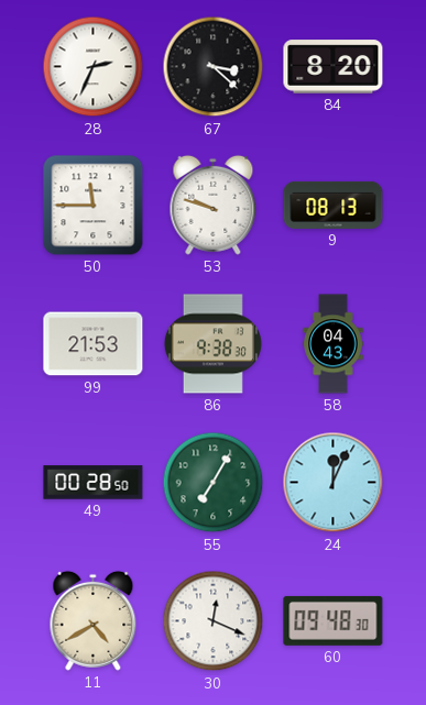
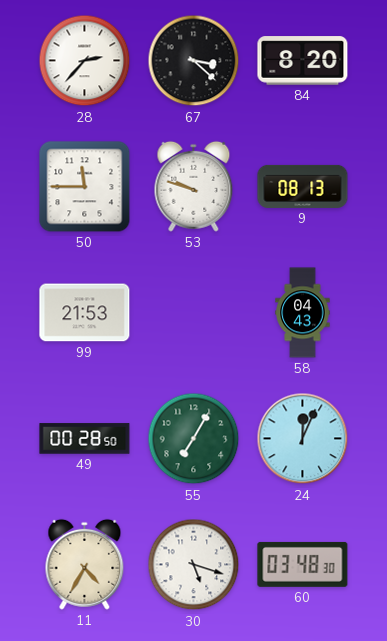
28: 2:34 -> 2:37
86: 9:38 -> none
11: 4:40 -> 4:35
30: 12:19 -> 5:18
60: 09:48 -> 03:48
